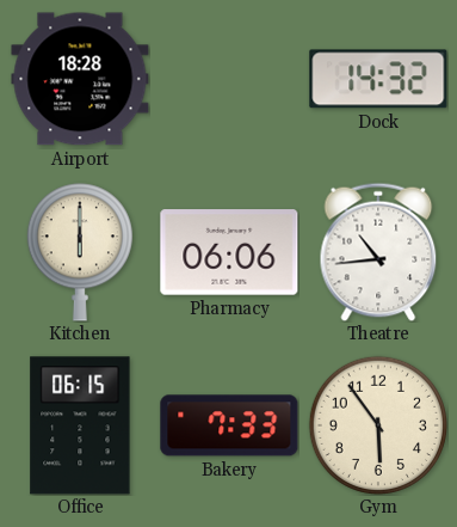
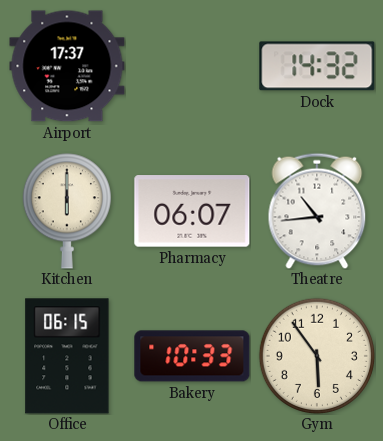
Airport: 18:28 -> 17:37
Pharmacy: 06:06 -> 06:07
Bakery: 7:33 -> 10:33
